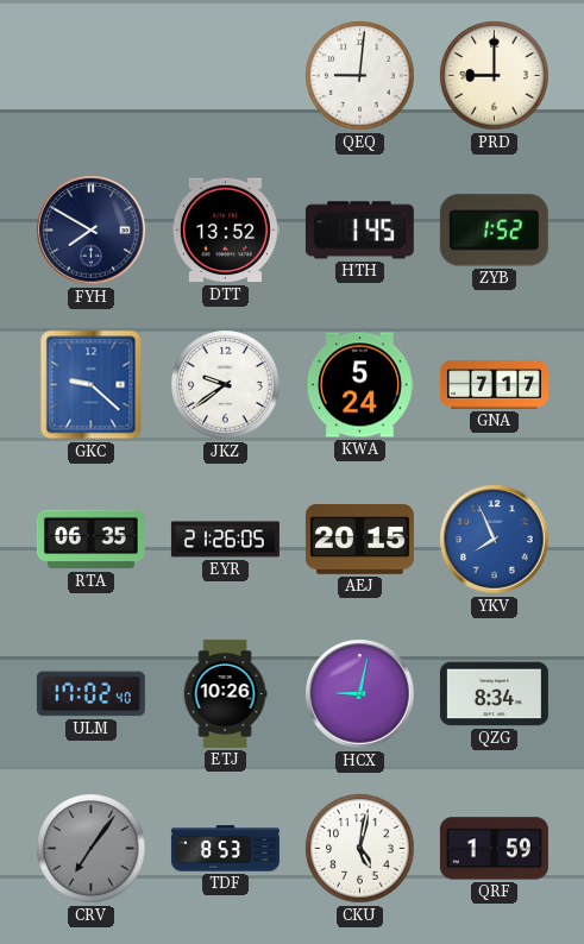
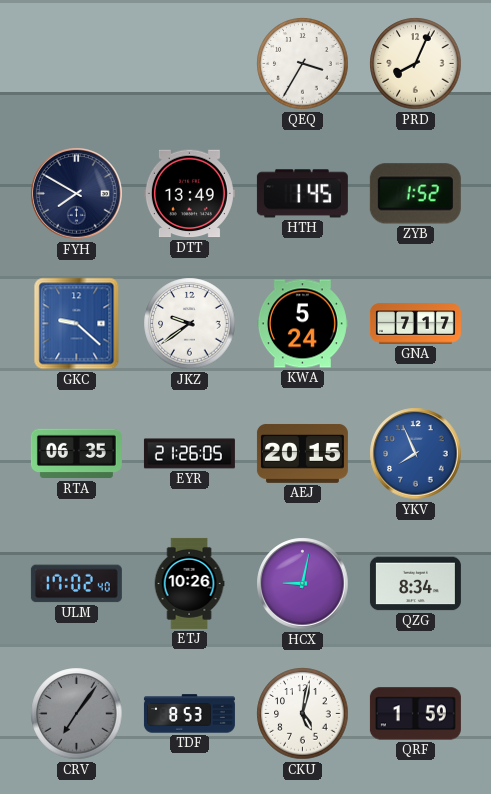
QEQ: 9:01 -> 3:35
PRD: 9:00 -> 8:04
DTT: 13:52 -> 13:49
